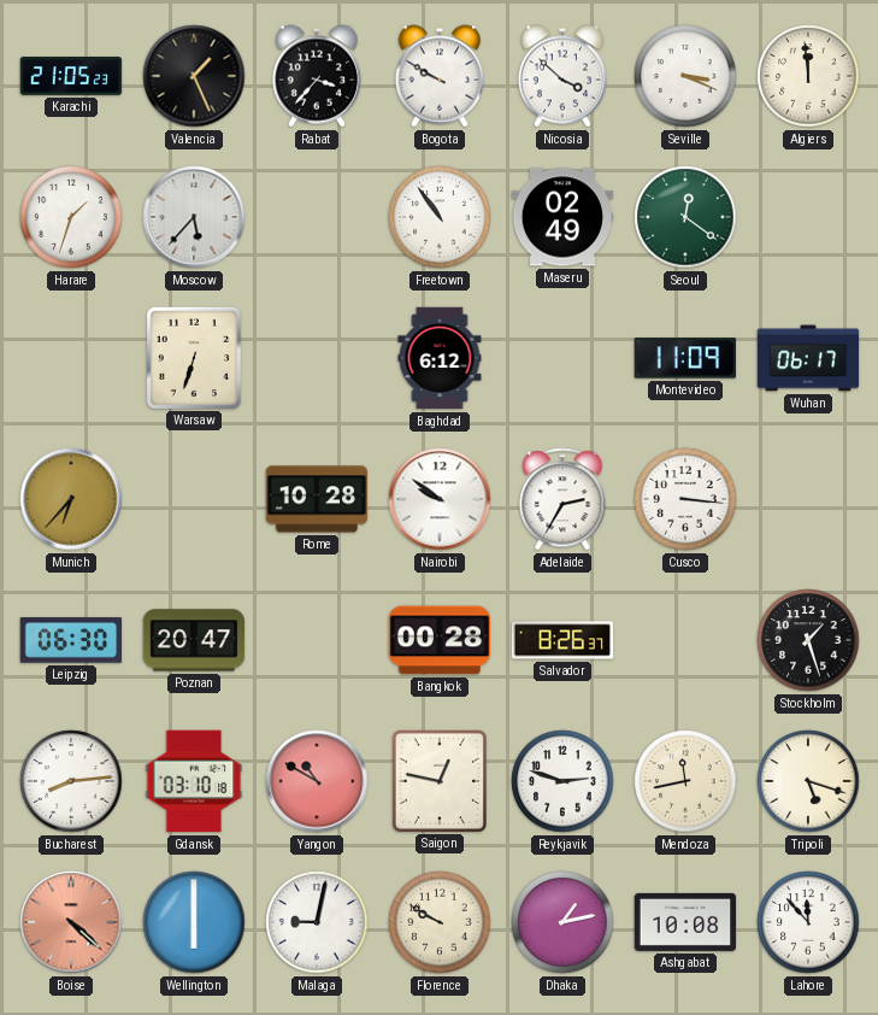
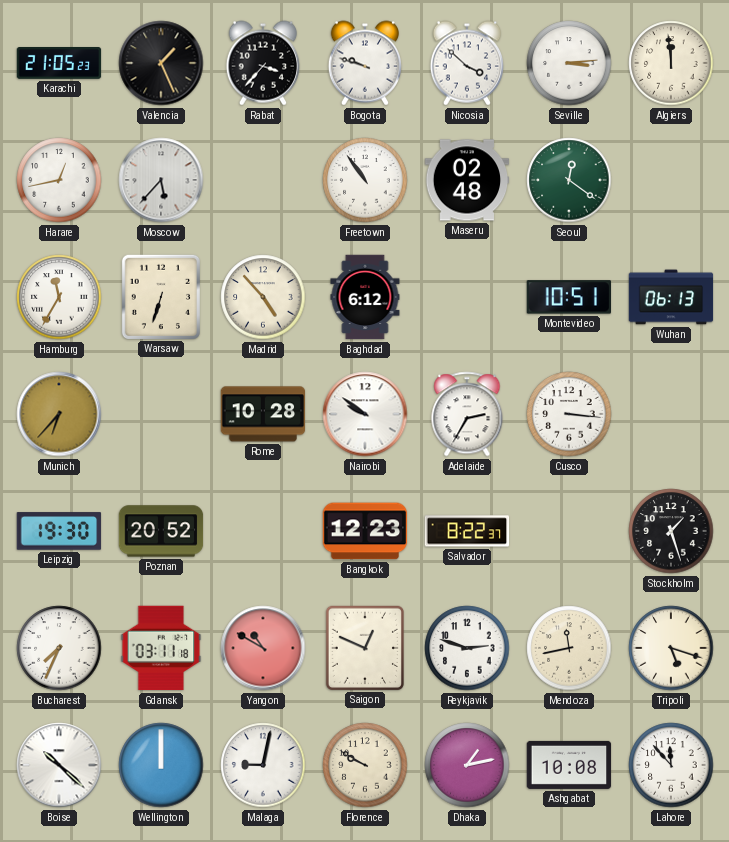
Bogota: 9:50 -> 9:48
Seville: 3:19 -> 3:14
Harare: 1:33 -> 12:43
Maseru: 02:49 -> 02:48
Hamburg: none -> 11:35
Madrid: none -> 4:53
Montevideo: 11:09 -> 10:51
Wuhan: 06:17 -> 06:13
Leipzig: 06:30 -> 19:30
Poznan: 20:47 -> 20:52
Bangkok: 00:28 -> 12:23
Salvador: 8:26 -> 8:22
Bucharest: 8:14 -> 7:34
Gdansk: 03:10 -> 03:11
Saigon: 12:47 -> 12:49
Boise: 4:22 -> 10:22
Boise dial: salmon -> white
Wellington: 6:00 -> 12:00
